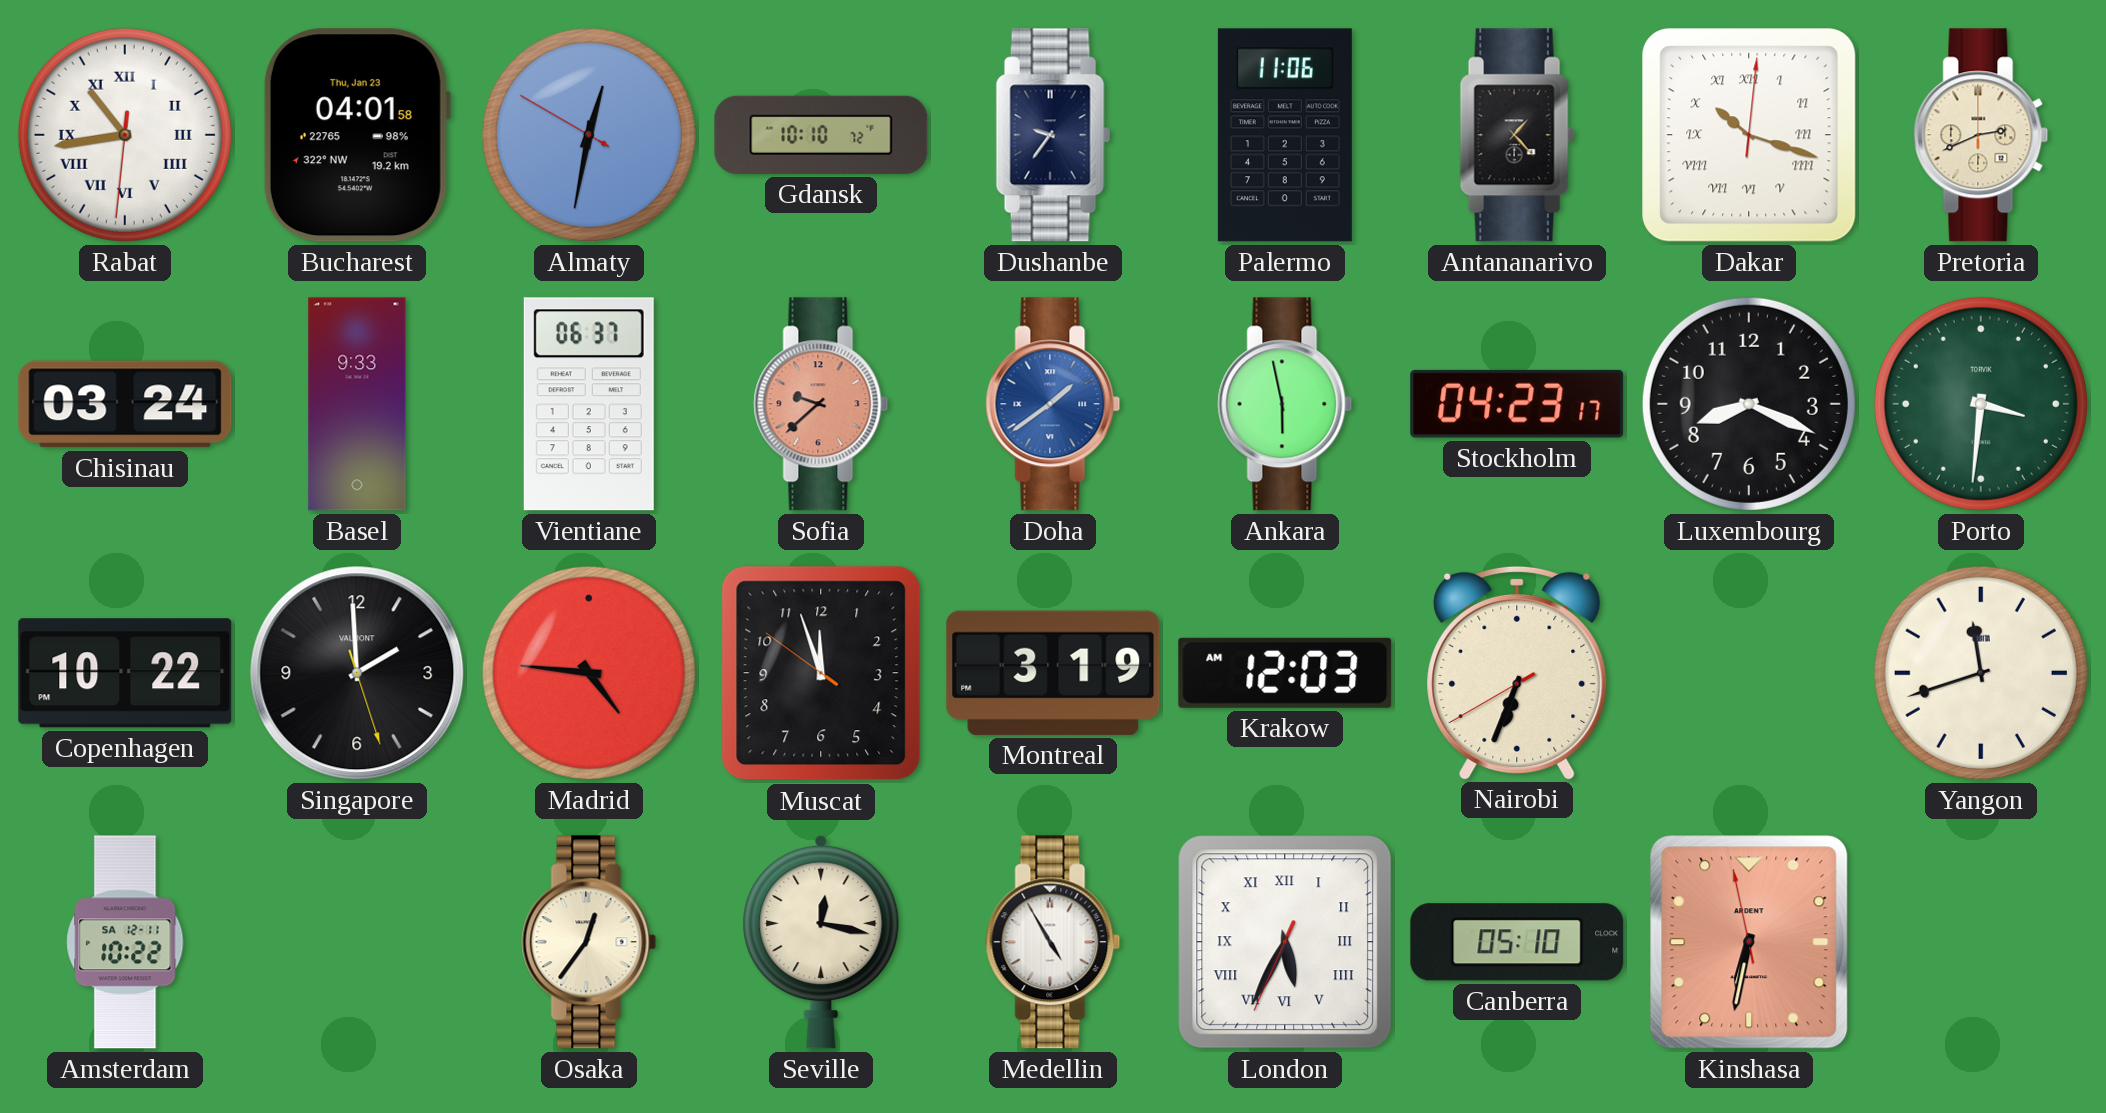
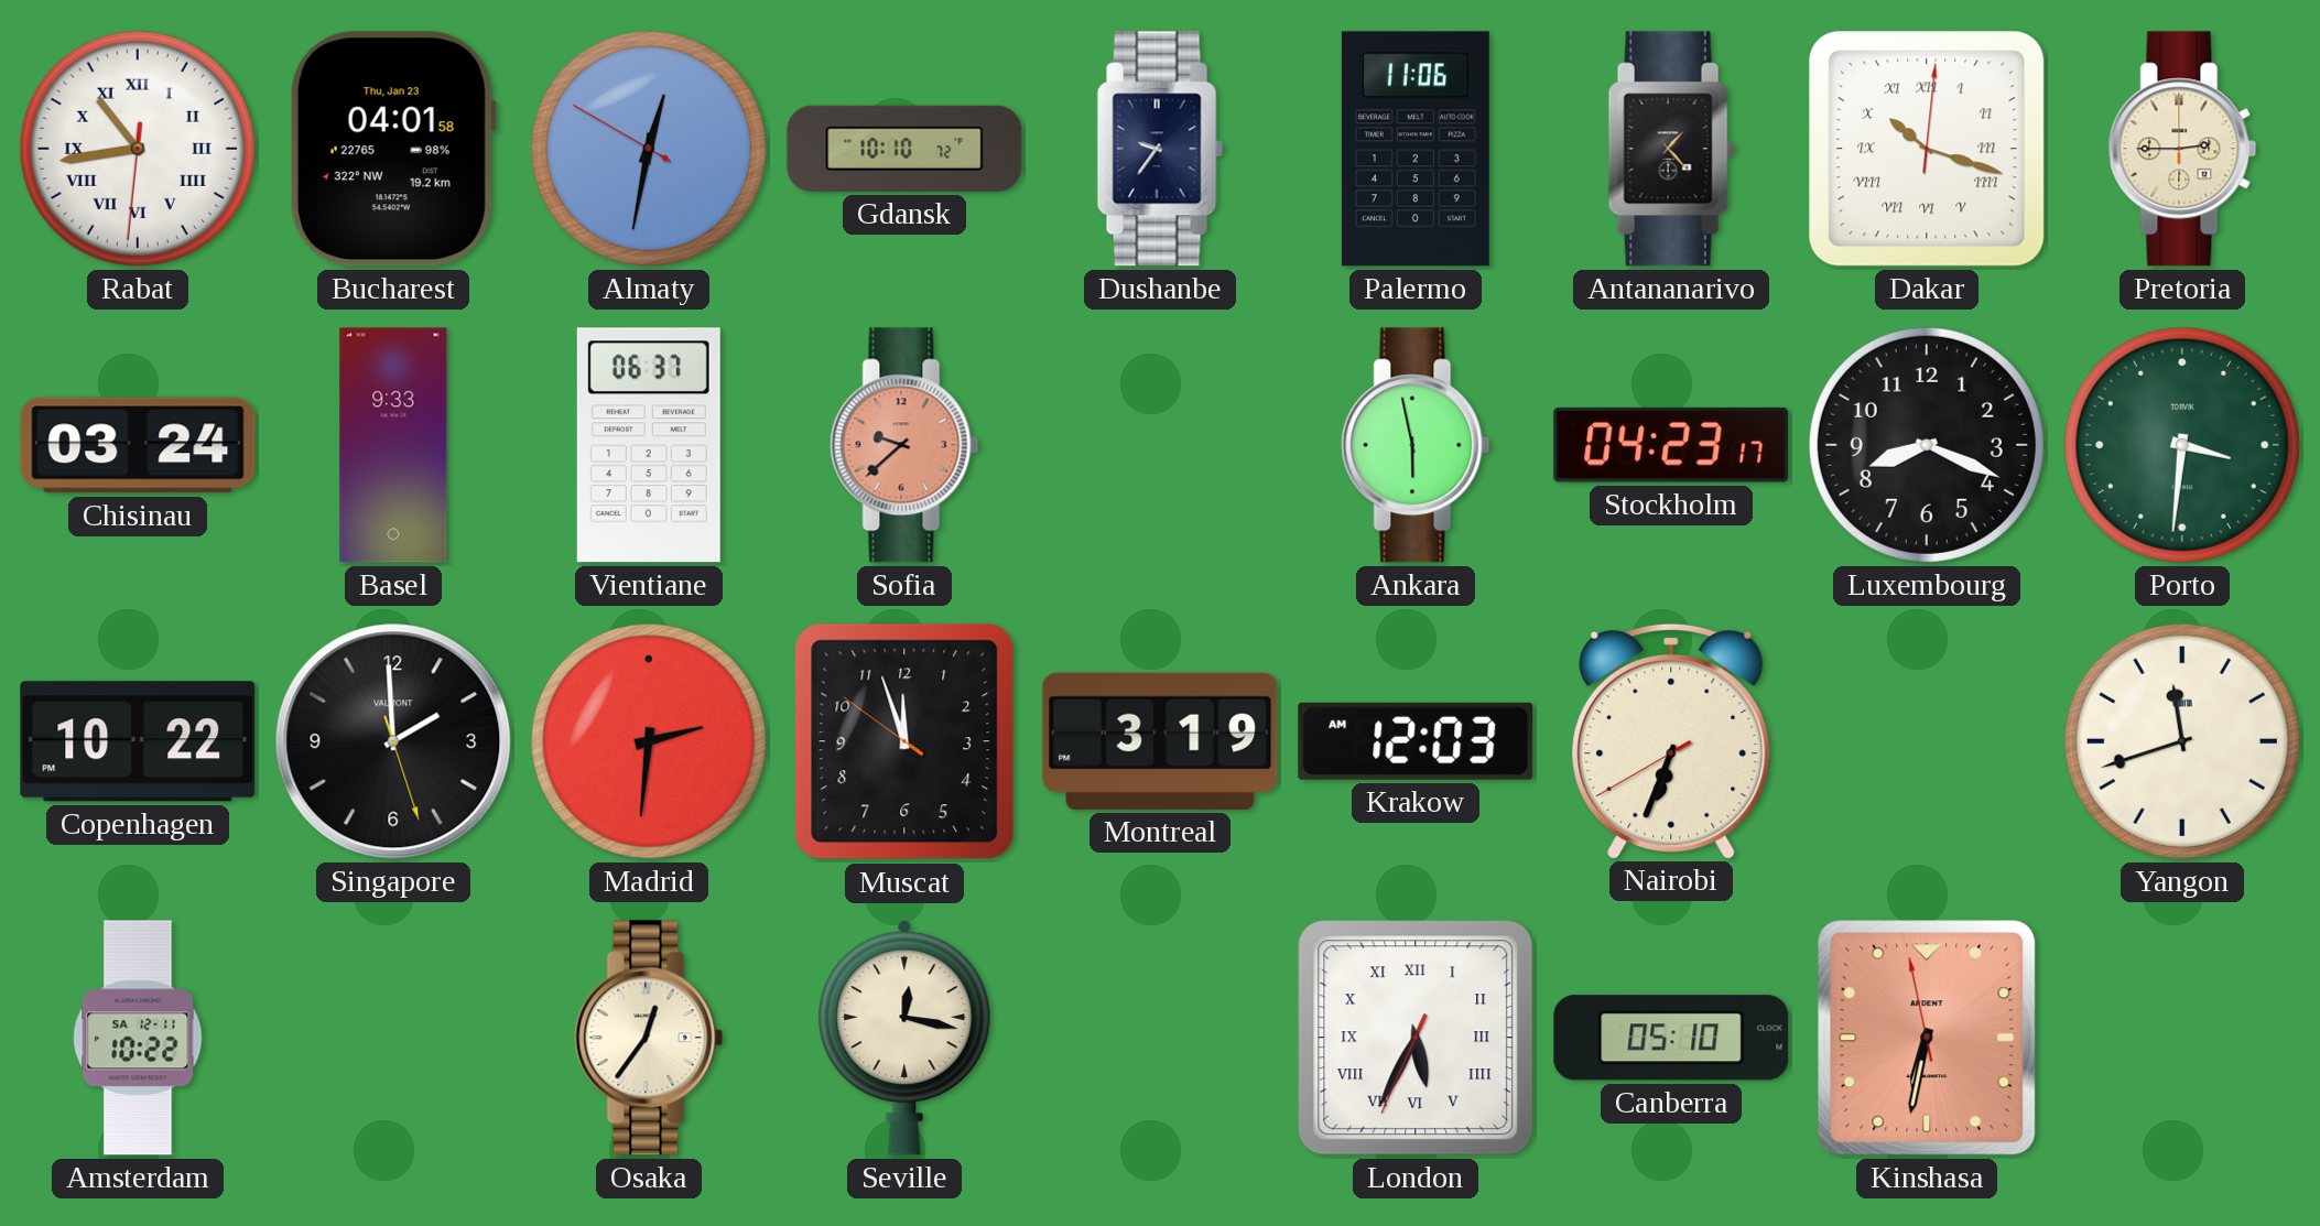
Pretoria: 2:41 -> 2:45
Doha: 1:39 -> none
Madrid: 4:46 -> 2:31
Medellin: 4:55 -> none
